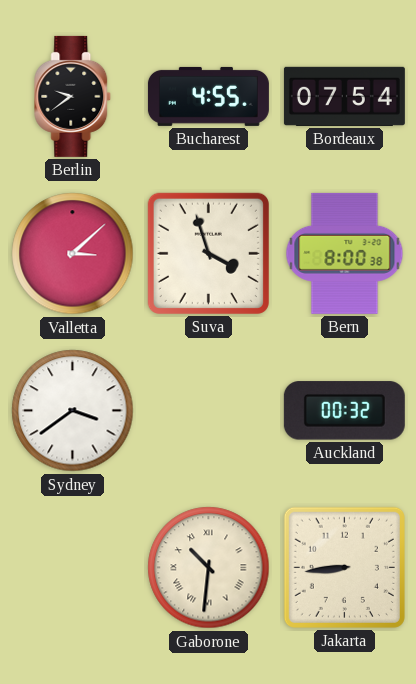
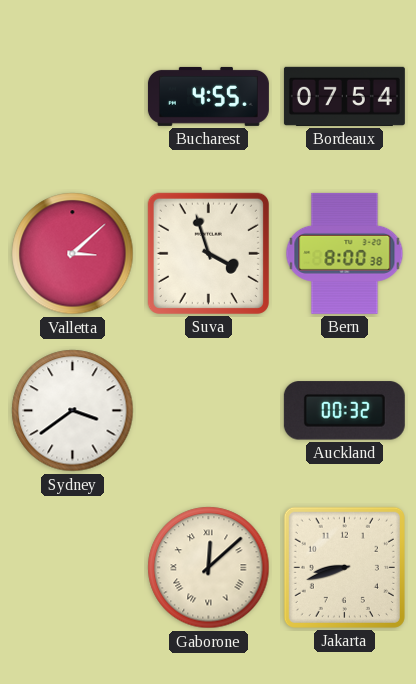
Berlin: 9:39 -> none
Gaborone: 10:31 -> 12:08
Jakarta: 8:44 -> 8:42
